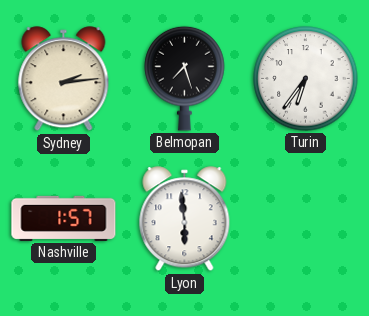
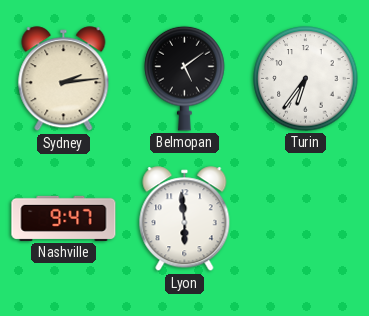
Belmopan: 7:27 -> 5:09
Nashville: 1:57 -> 9:47
